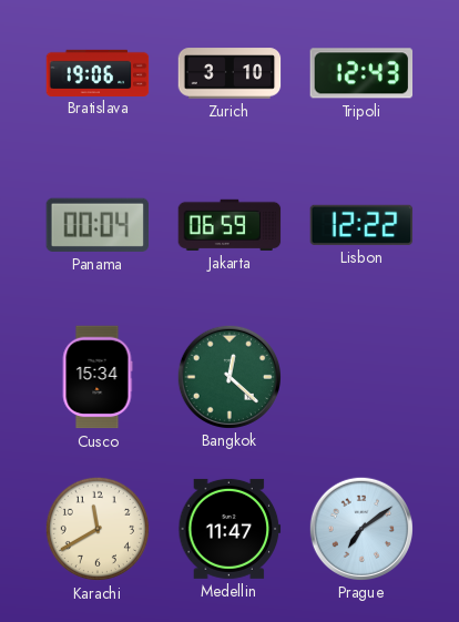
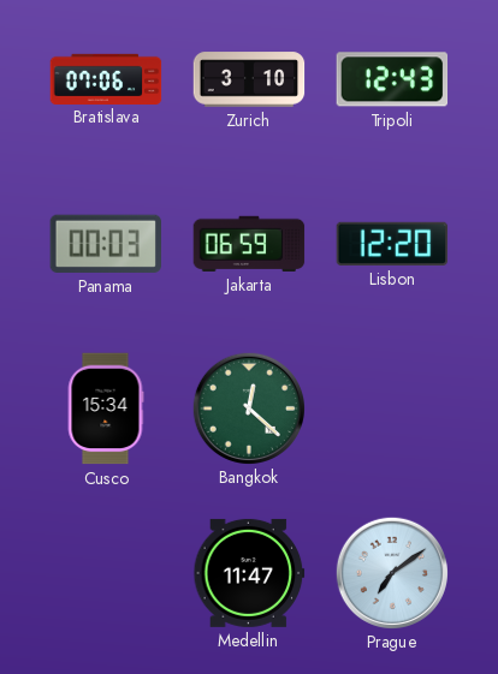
Bratislava: 19:06 -> 07:06
Panama: 00:04 -> 00:03
Lisbon: 12:22 -> 12:20
Karachi: 11:40 -> none
